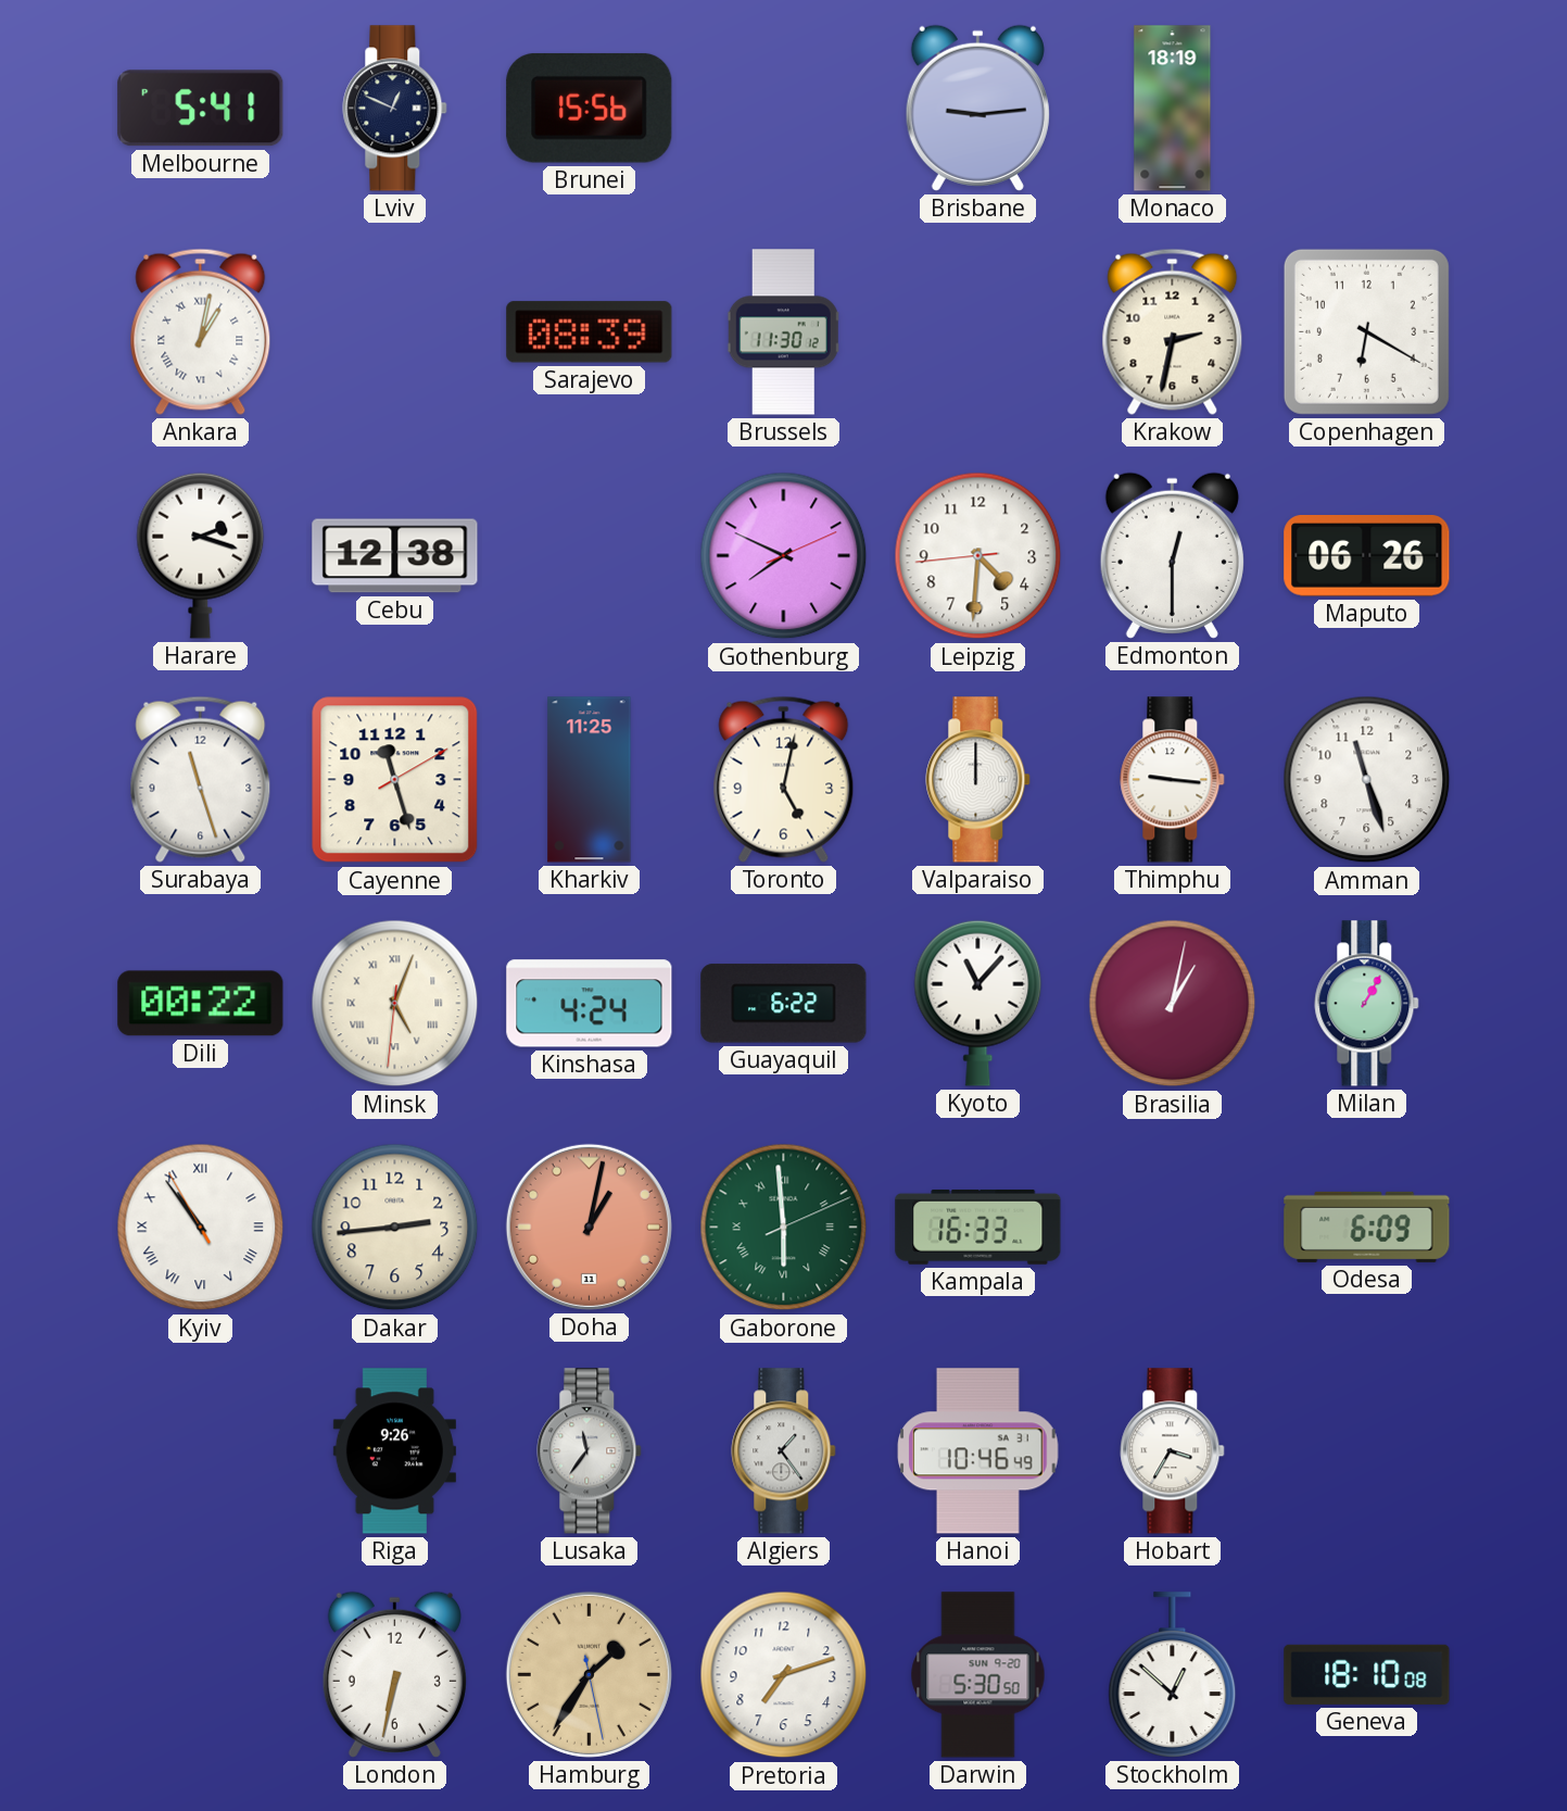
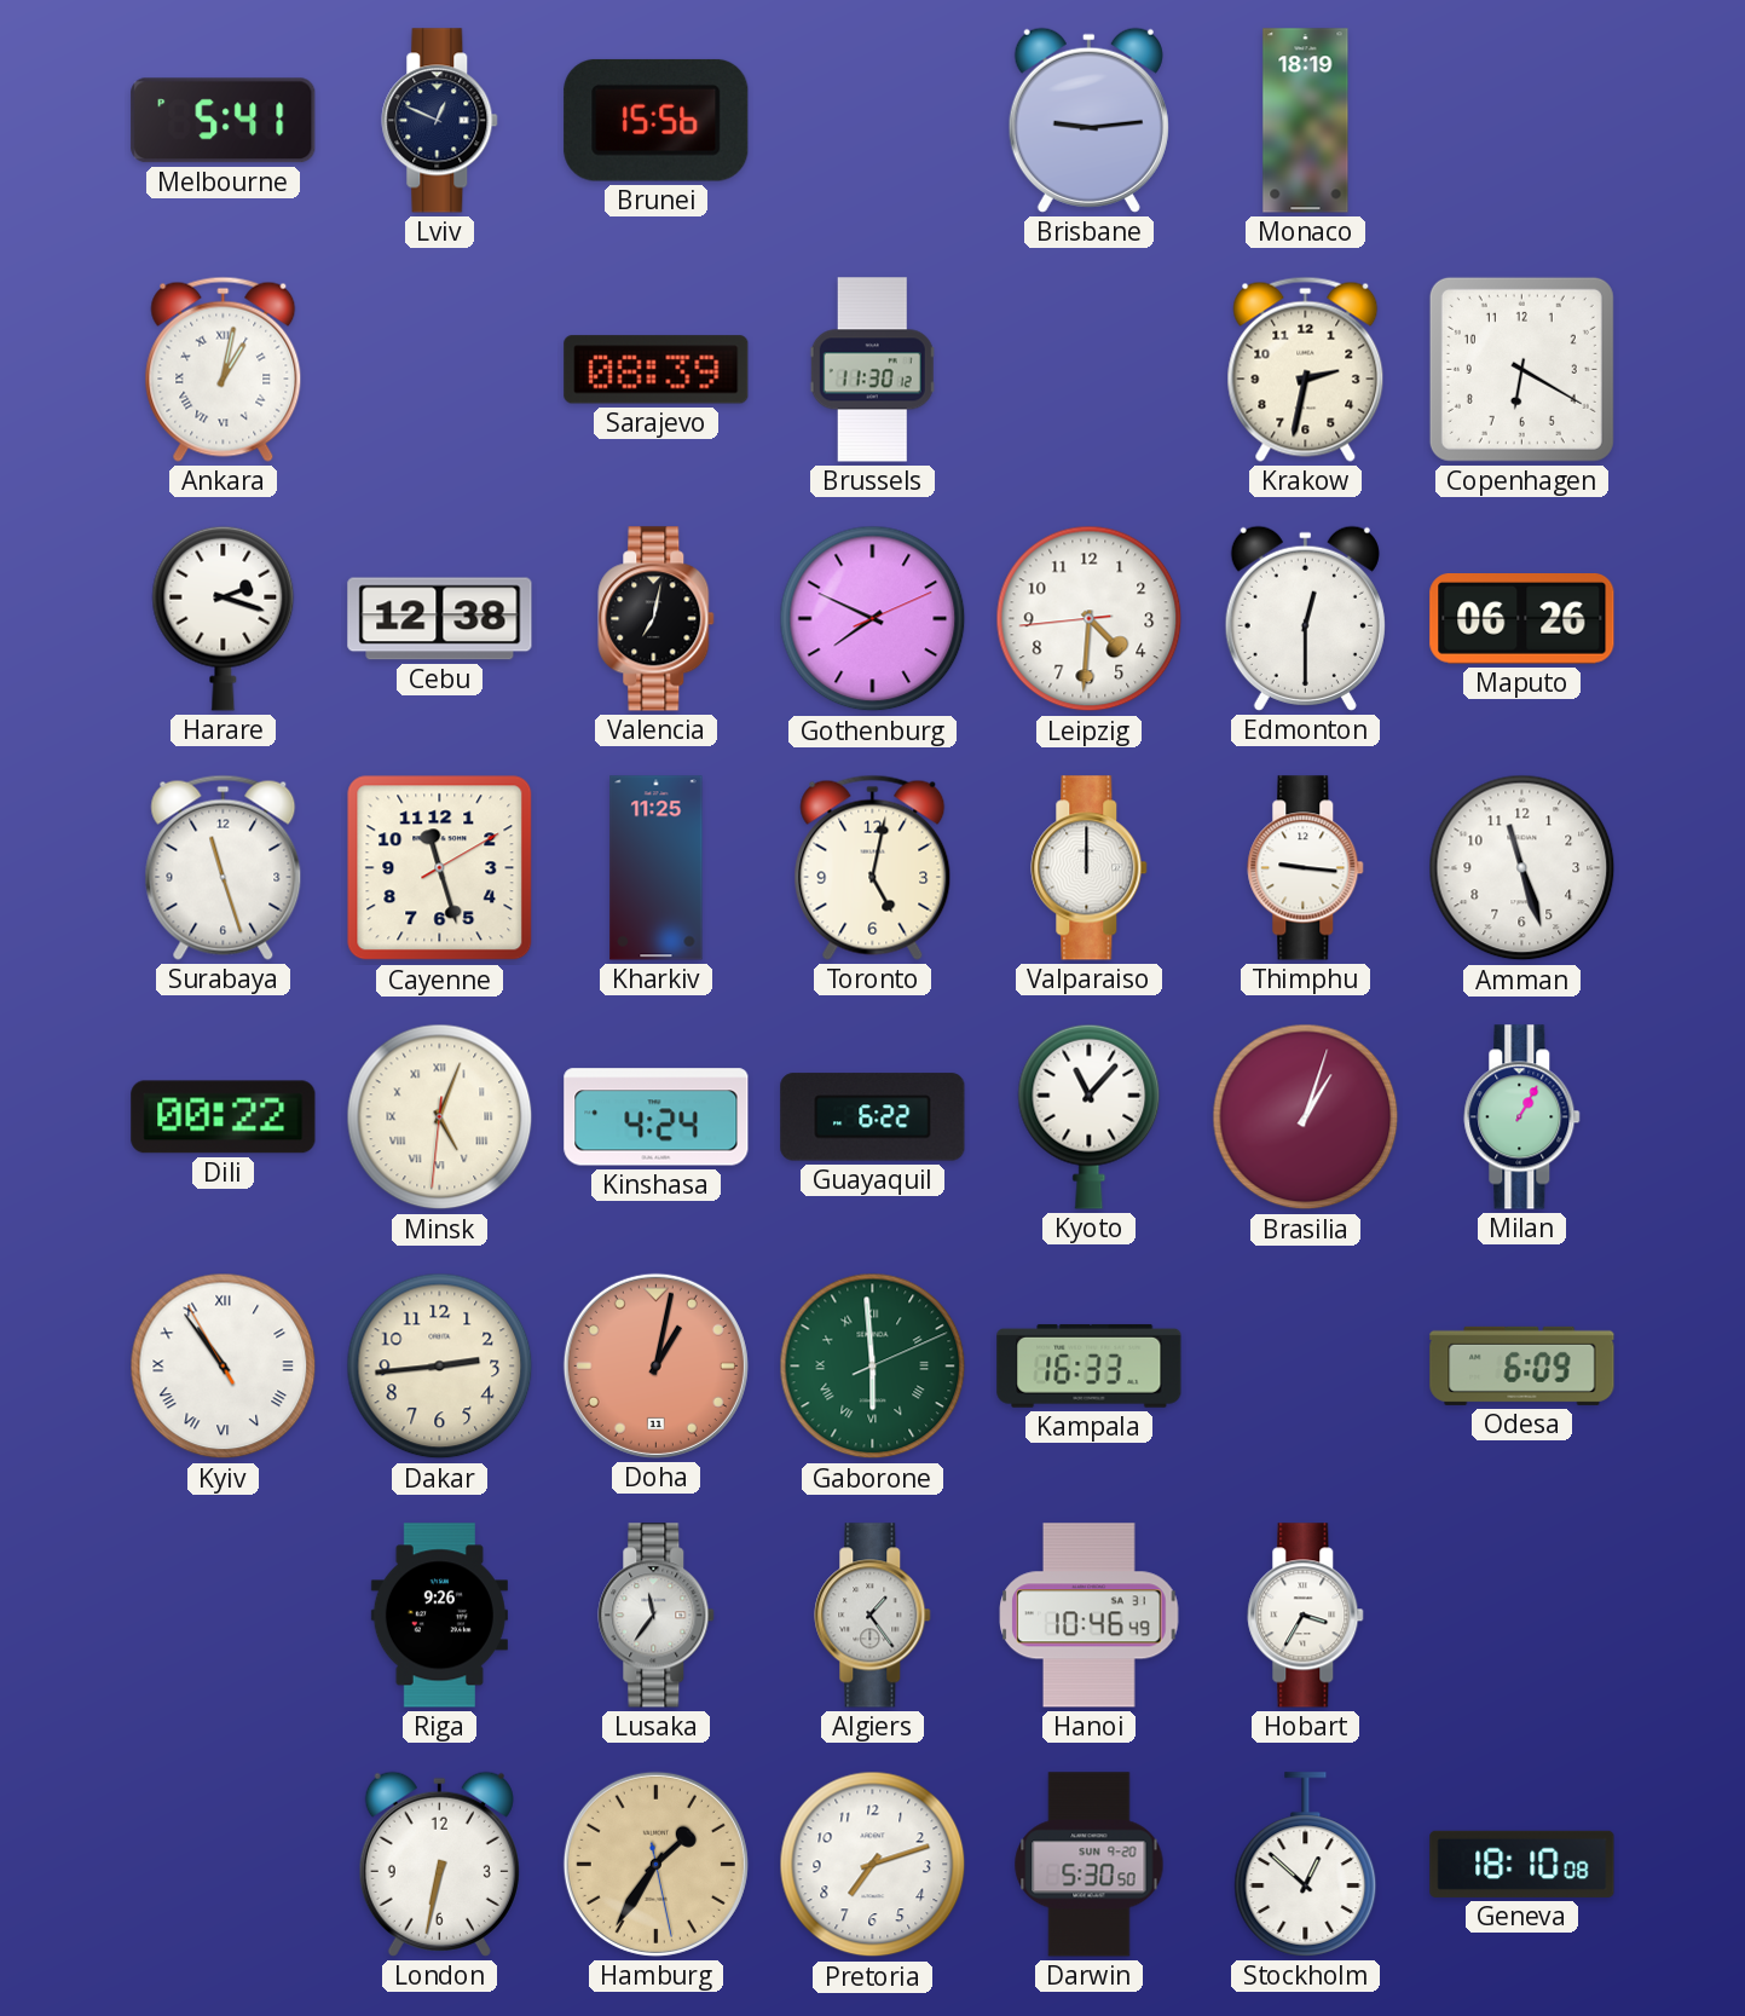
Valencia: none -> 7:02
Brasilia: 1:02 -> 1:03
